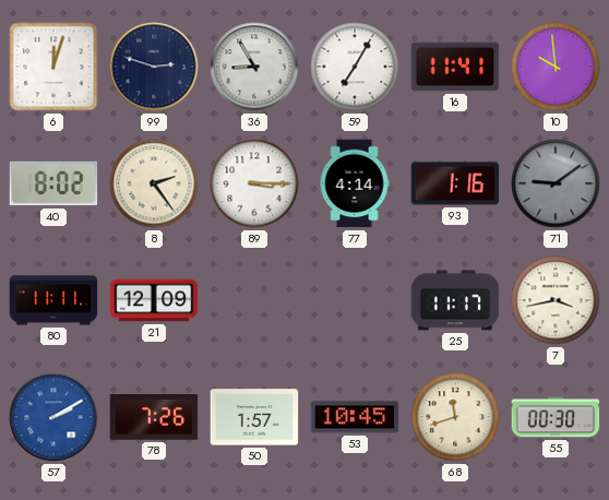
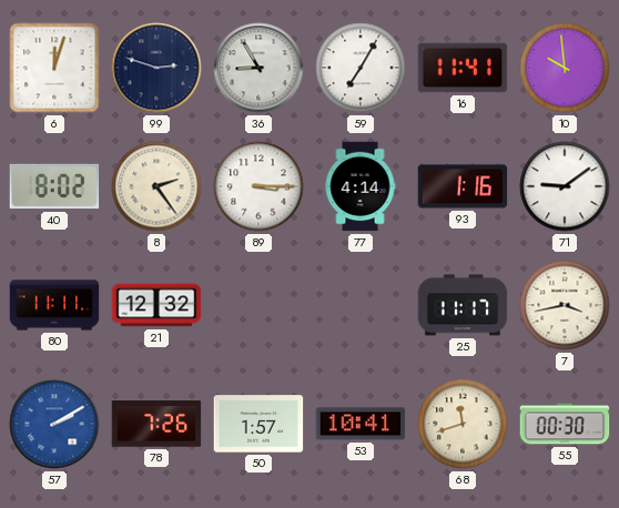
71 dial: grey -> white
21: 12:09 -> 12:32
53: 10:45 -> 10:41
